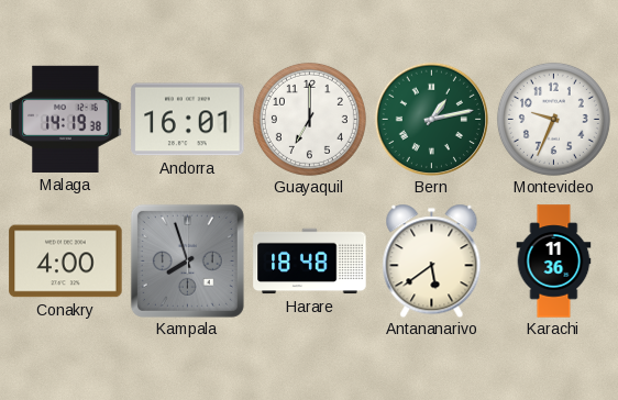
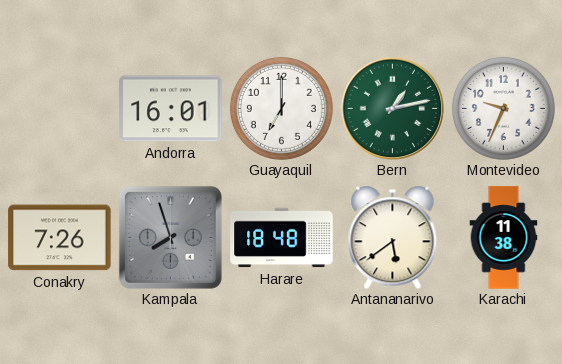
Malaga: 14:19 -> none
Conakry: 4:00 -> 7:26
Karachi: 11:36 -> 11:38
